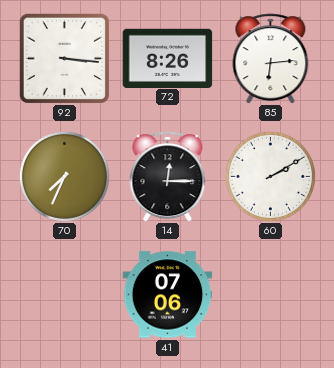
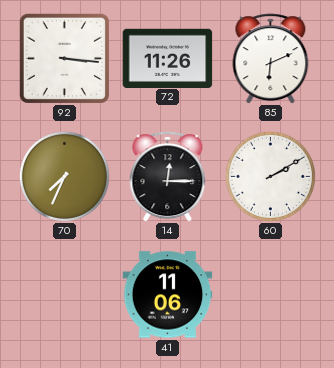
72: 8:26 -> 11:26
85: 6:14 -> 6:11
41: 07:06 -> 11:06
